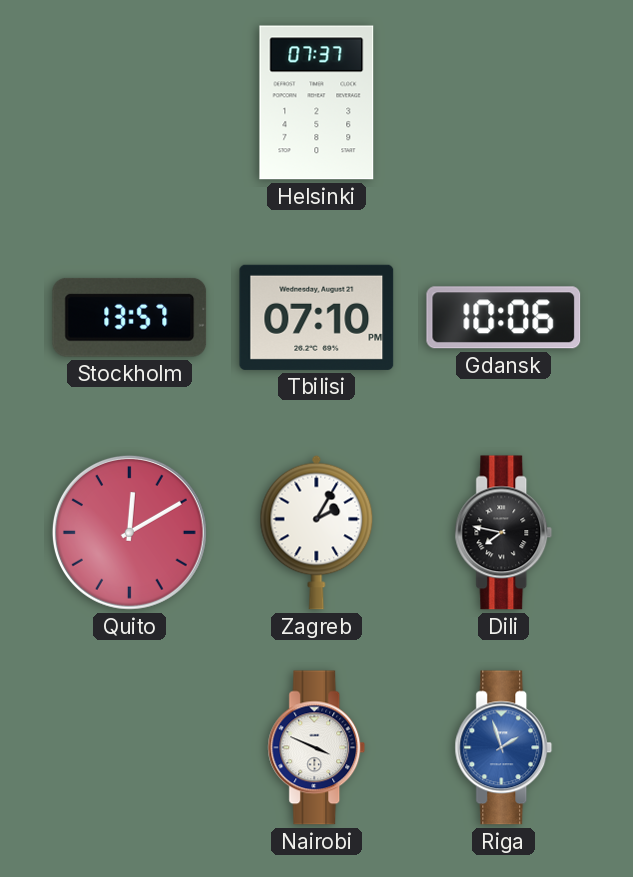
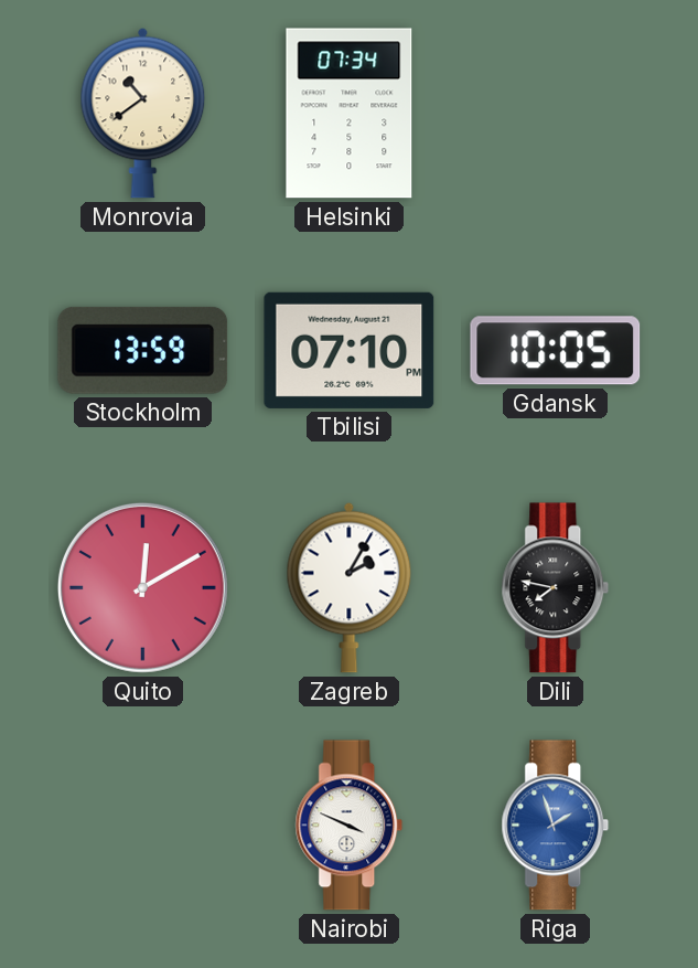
Monrovia: none -> 10:39
Helsinki: 07:37 -> 07:34
Stockholm: 13:57 -> 13:59
Gdansk: 10:06 -> 10:05
